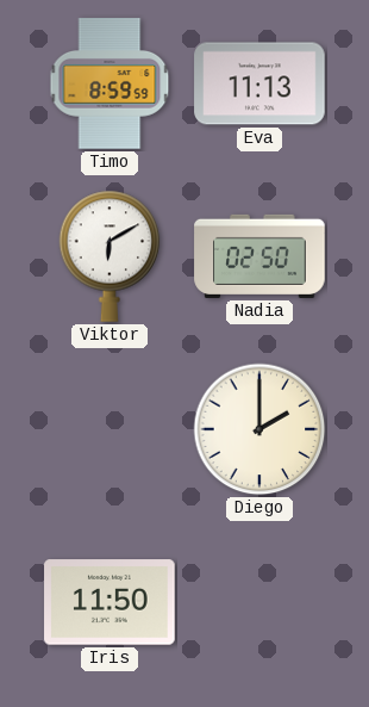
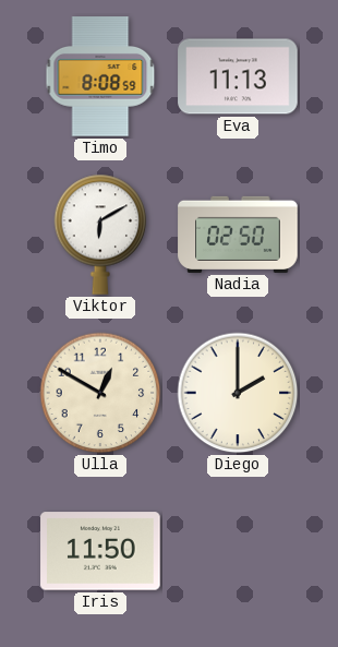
Timo: 8:59 -> 8:08
Ulla: none -> 12:50
